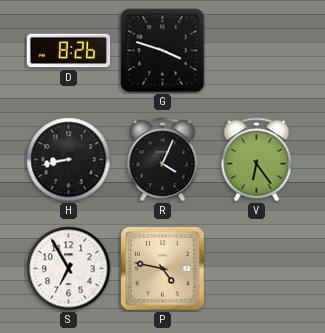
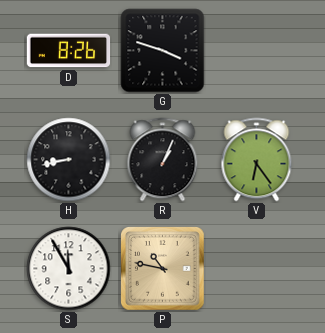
R: 4:04 -> 1:04
S: 6:55 -> 11:55
P: 4:47 -> 10:47
